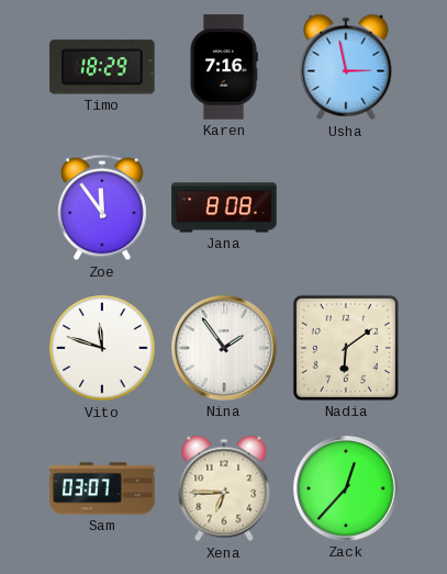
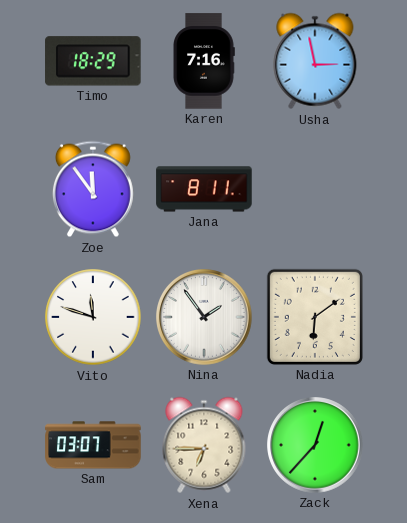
Jana: 8:08 -> 8:11
